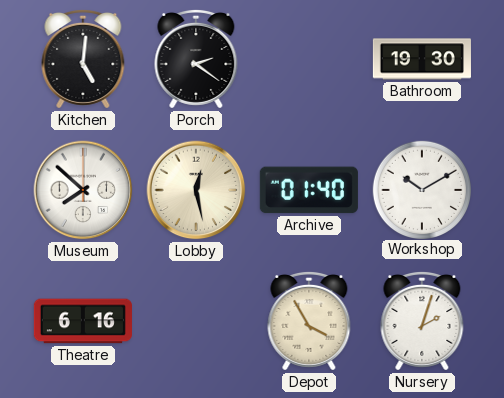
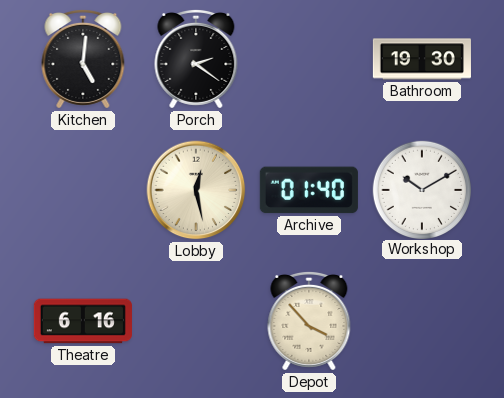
Museum: 7:52 -> none
Depot: 3:55 -> 3:53
Nursery: 2:03 -> none
